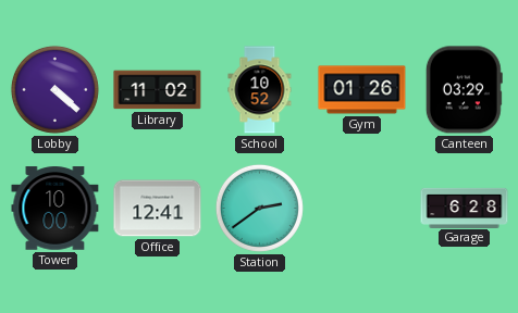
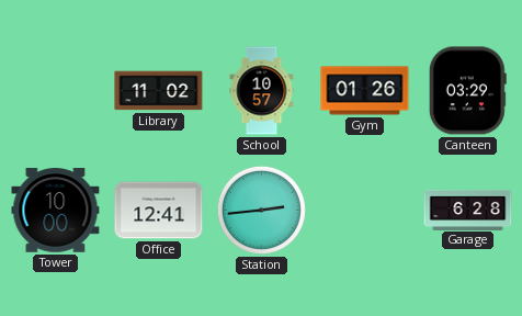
Lobby: 4:22 -> none
School: 10:52 -> 10:57
Station: 2:39 -> 2:44
